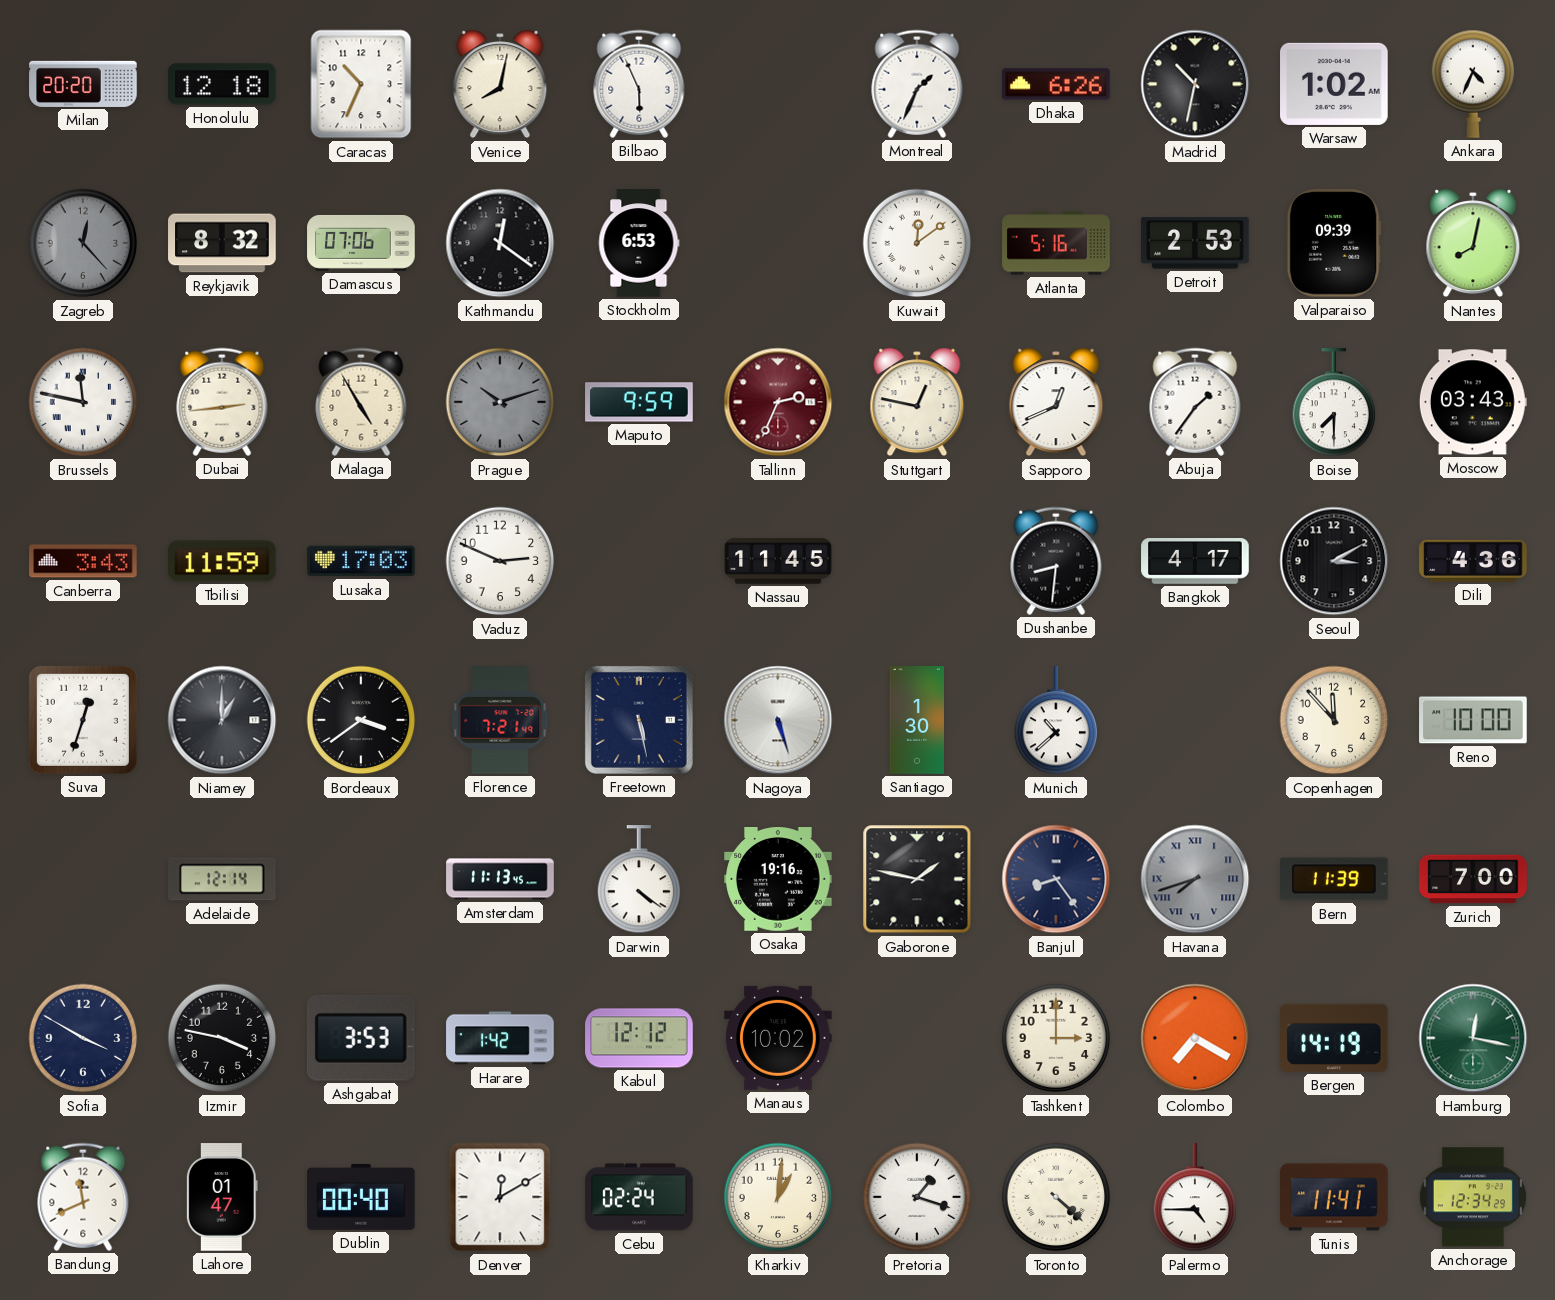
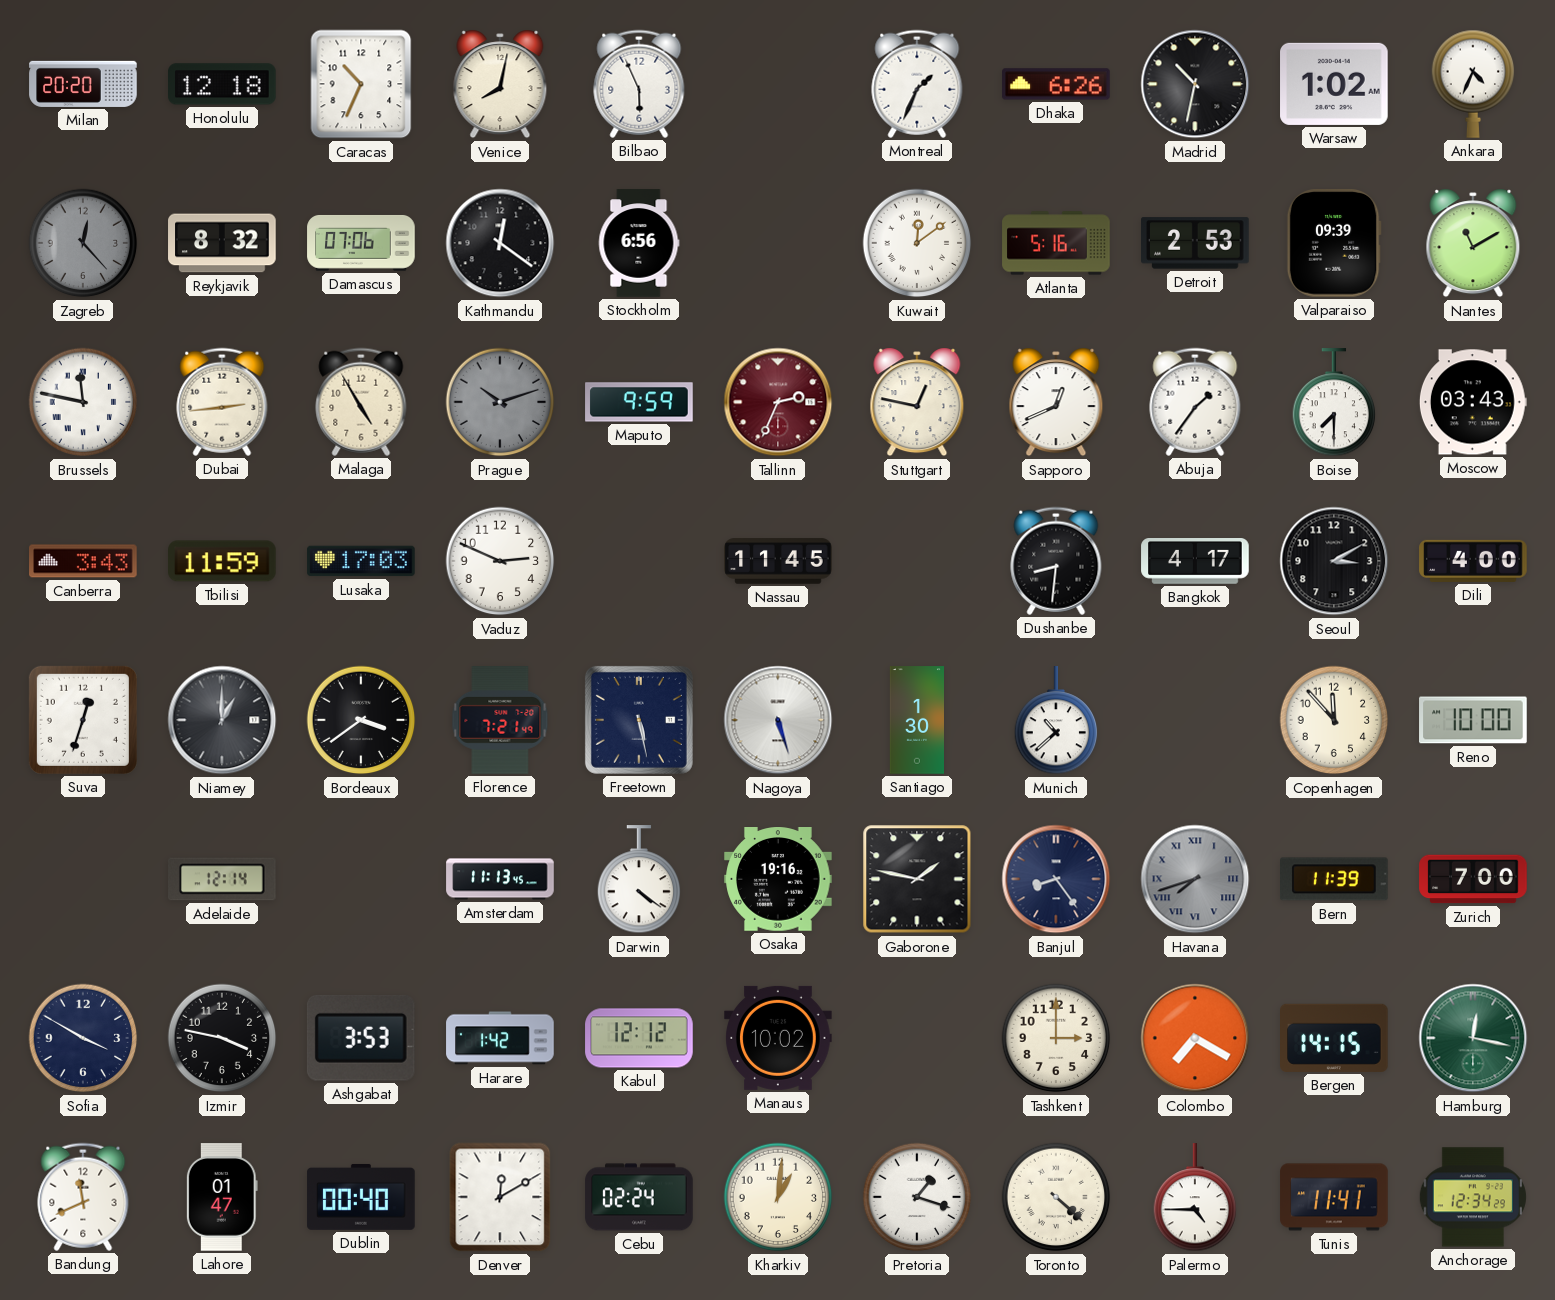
Stockholm: 6:53 -> 6:56
Nantes: 8:02 -> 11:10
Dili: 4:36 -> 4:00
Bergen: 14:19 -> 14:15
